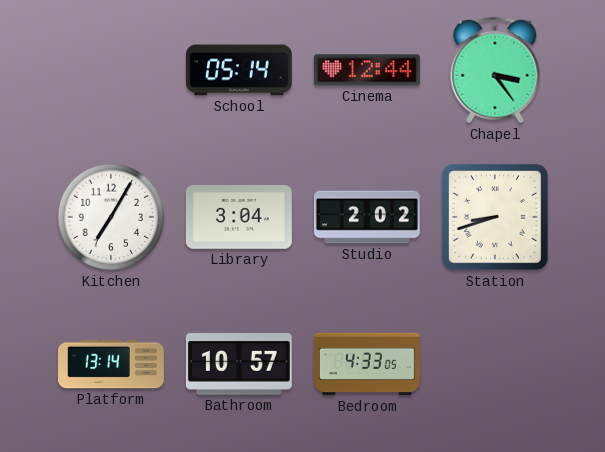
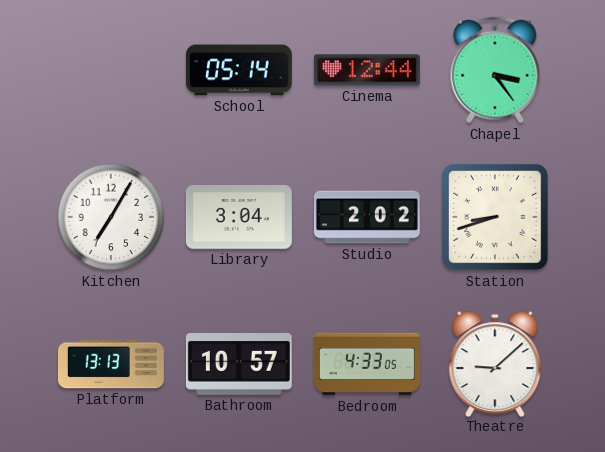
Platform: 13:14 -> 13:13
Theatre: none -> 9:08
